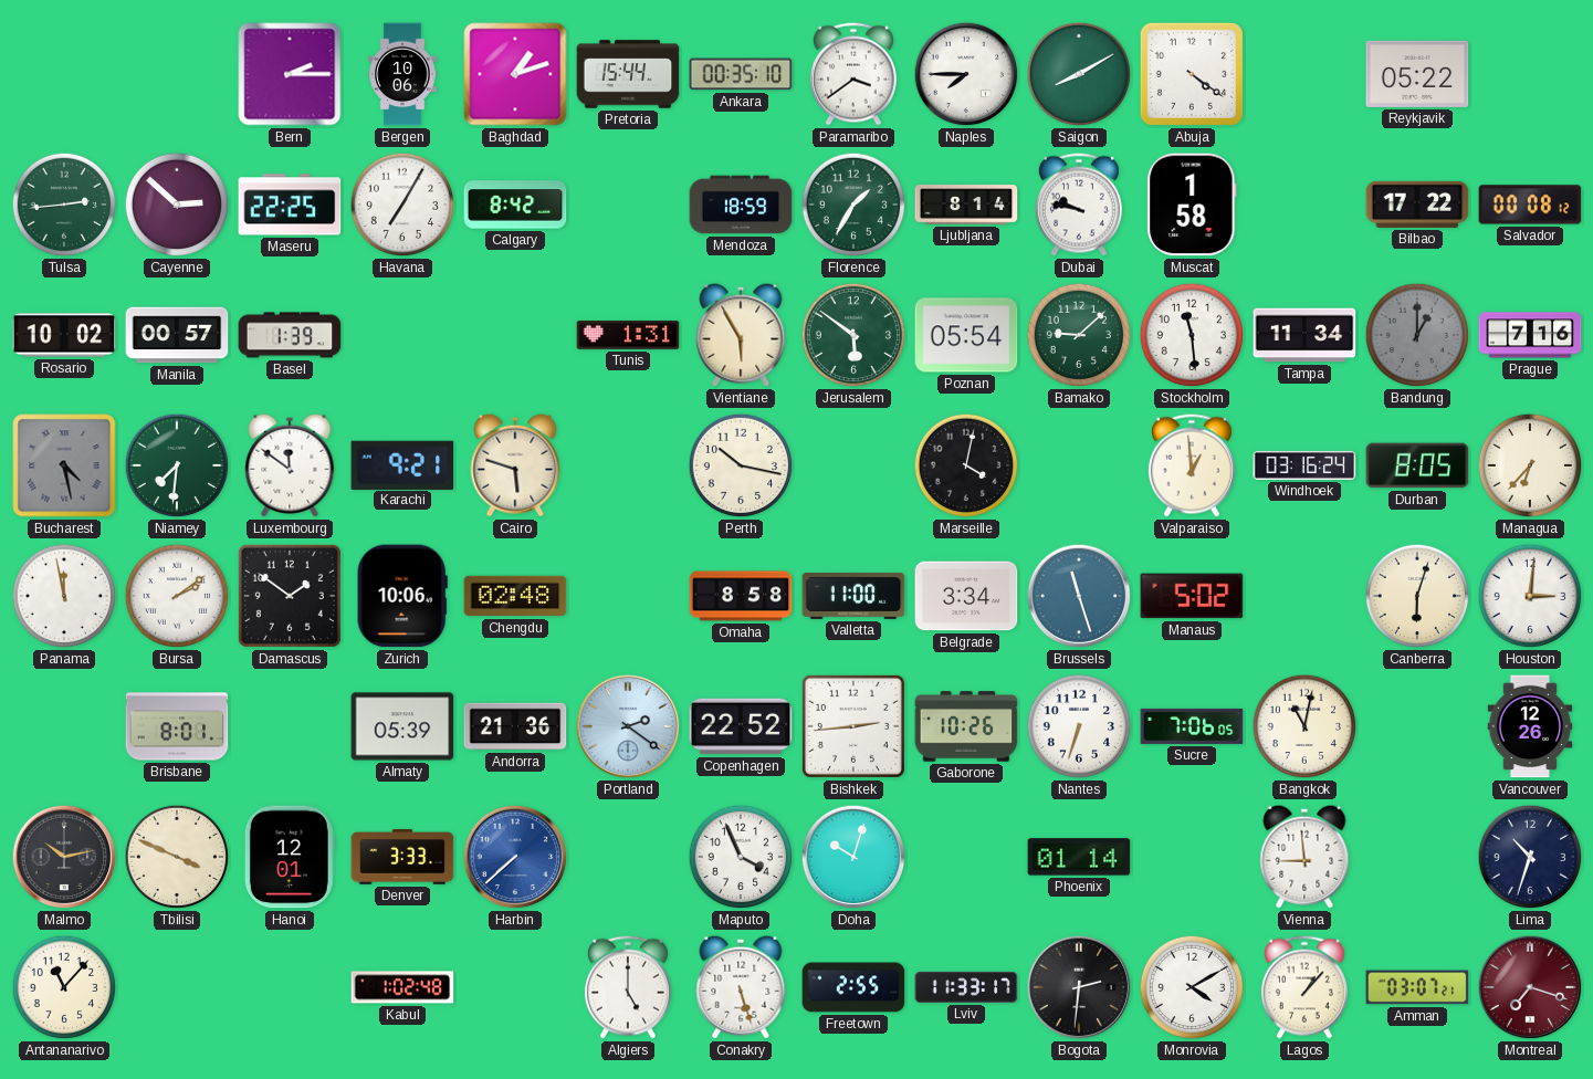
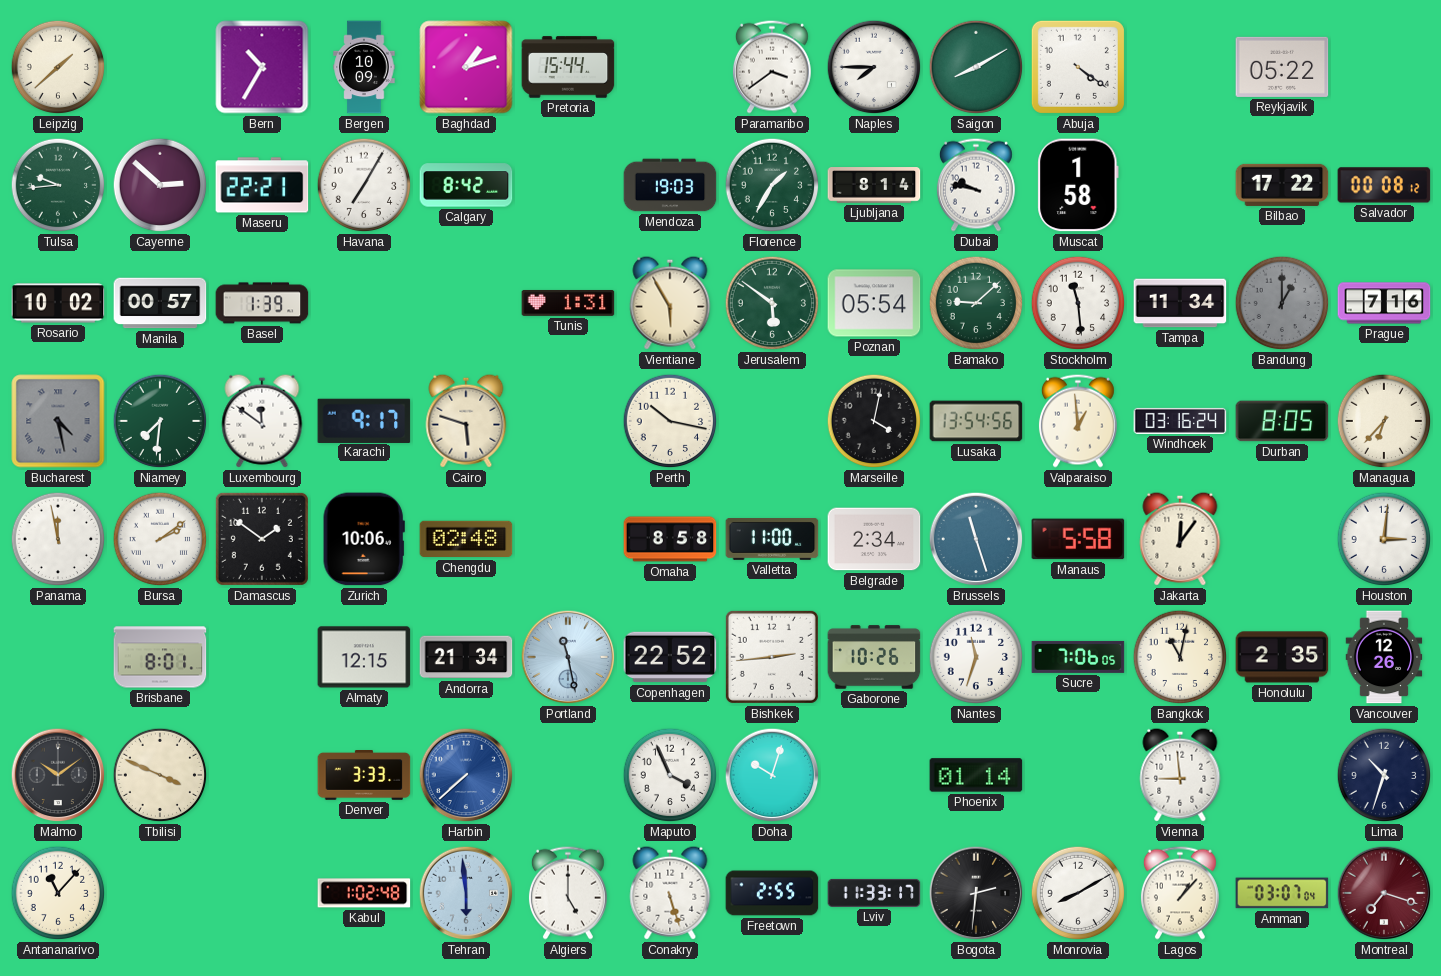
Leipzig: none -> 1:38
Bern: 2:15 -> 10:35
Bergen: 10:06 -> 10:09
Ankara: 00:35 -> none
Tulsa: 2:44 -> 9:44
Maseru: 22:25 -> 22:21
Mendoza: 18:59 -> 19:03
Karachi: 9:21 -> 9:17
Lusaka: none -> 13:54
Belgrade: 3:34 -> 2:34
Manaus: 5:02 -> 5:58
Jakarta: none -> 12:06
Canberra: 6:03 -> none
Almaty: 05:39 -> 12:15
Andorra: 21:36 -> 21:34
Portland: 2:21 -> 11:28
Nantes: 6:33 -> 11:33
Honolulu: none -> 2:35
Malmo: 10:13 -> 10:09
Hanoi: 12:01 -> none
Tehran: none -> 5:59
Monrovia: 4:10 -> 8:10
Amman: 03:07:21 -> 03:07:04
